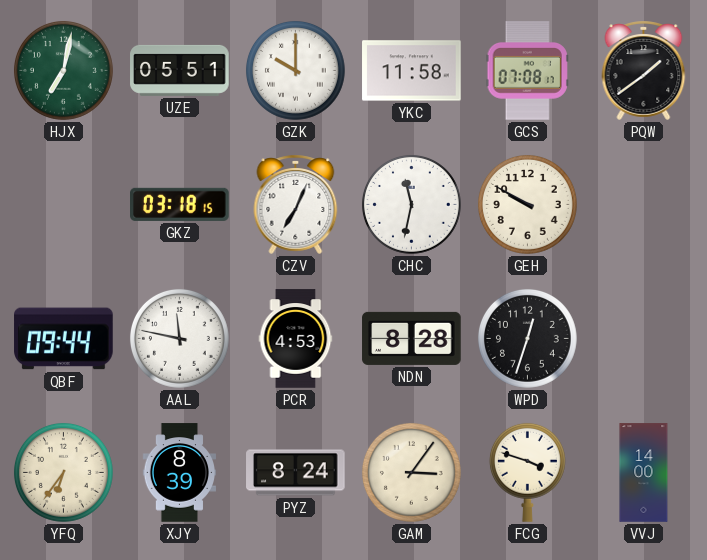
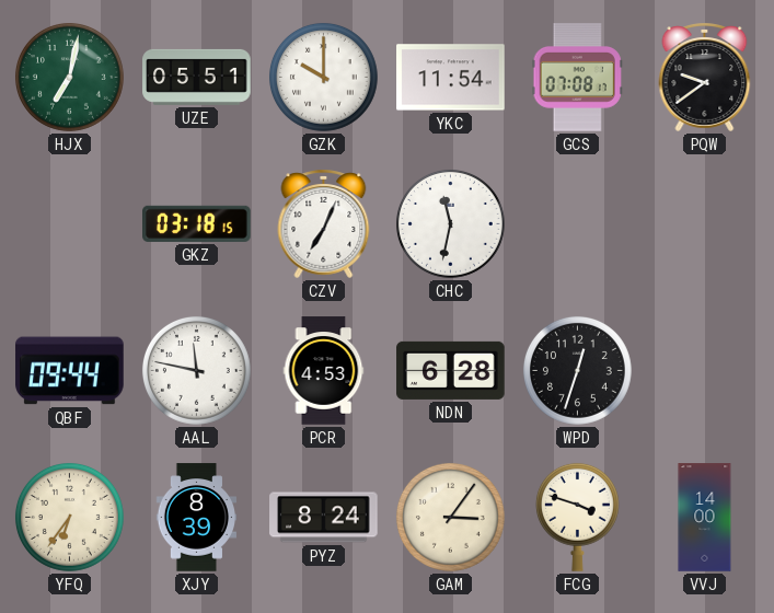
YKC: 11:58 -> 11:54
PQW: 1:39 -> 9:39
GEH: 9:50 -> none
NDN: 8:28 -> 6:28
